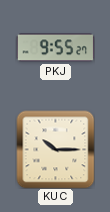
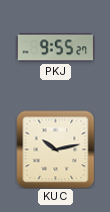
KUC: 10:15 -> 10:13
